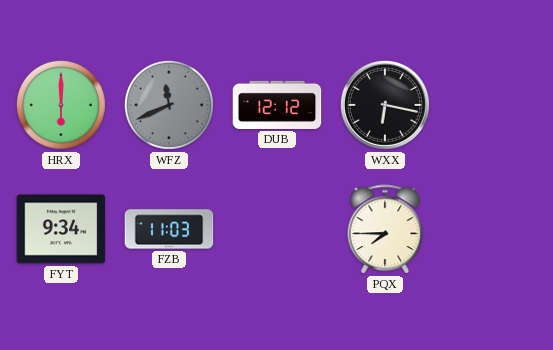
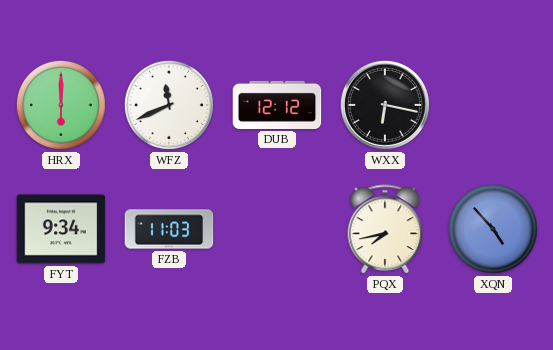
WFZ dial: grey -> white
PQX: 7:45 -> 7:43
XQN: none -> 4:53
